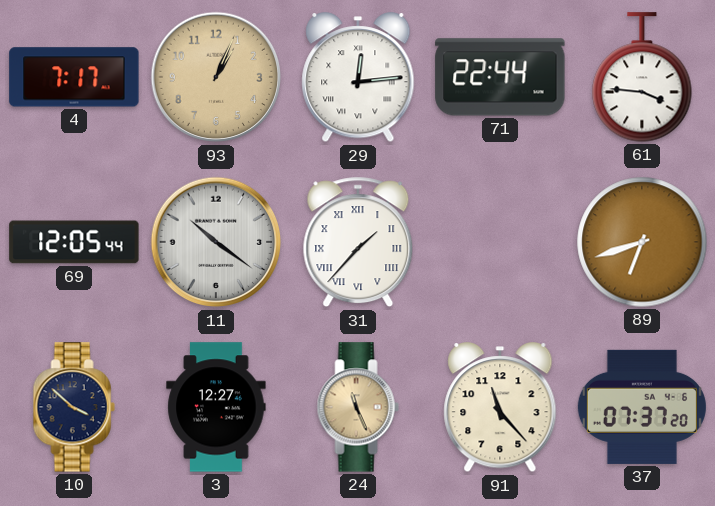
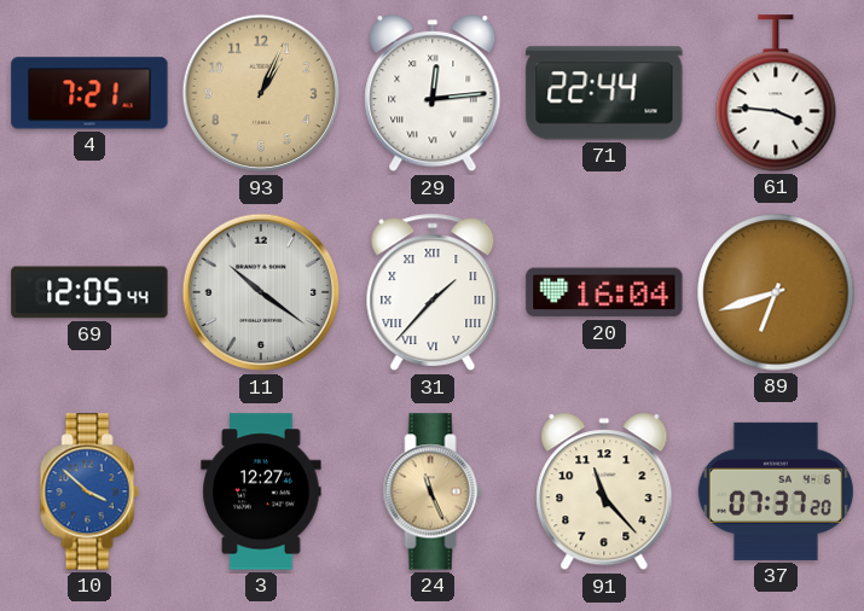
4: 7:17 -> 7:21
20: none -> 16:04
10 dial: navy -> blue
